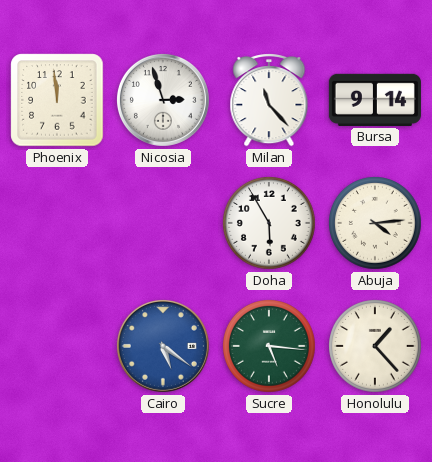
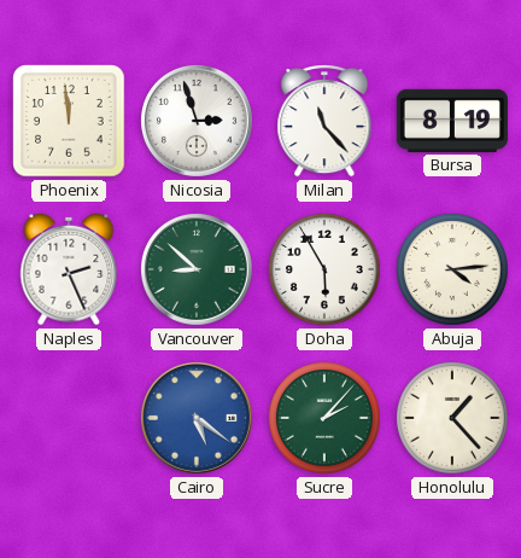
Bursa: 9:14 -> 8:19
Naples: none -> 2:26
Vancouver: none -> 8:52
Sucre: 5:16 -> 2:07
